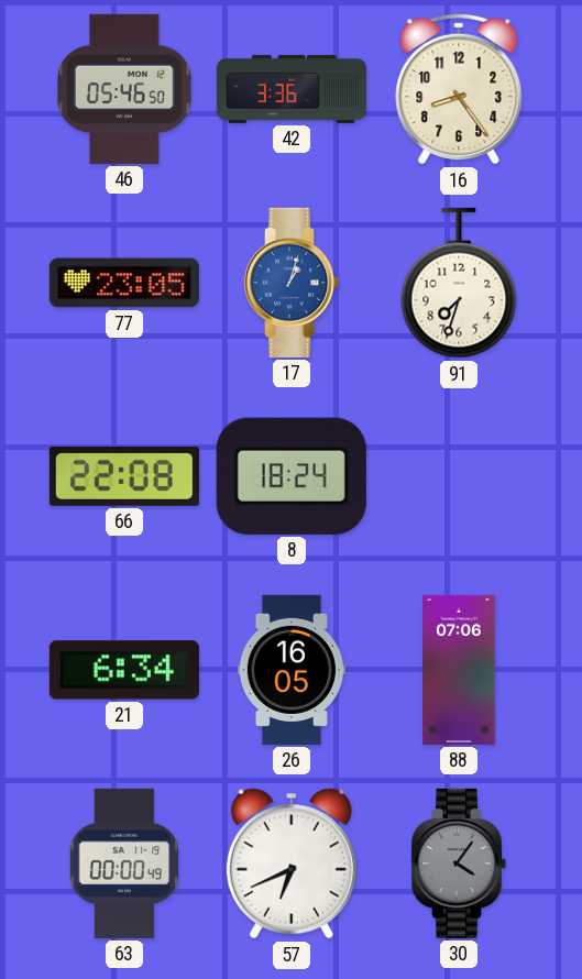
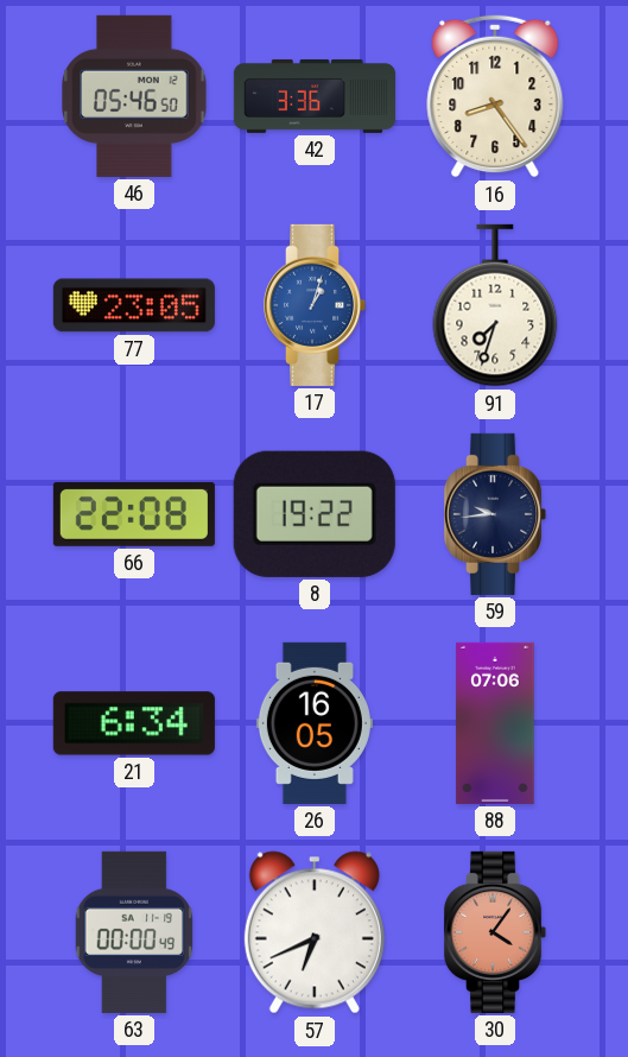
8: 18:24 -> 19:22
59: none -> 9:44
30 dial: grey -> salmon
